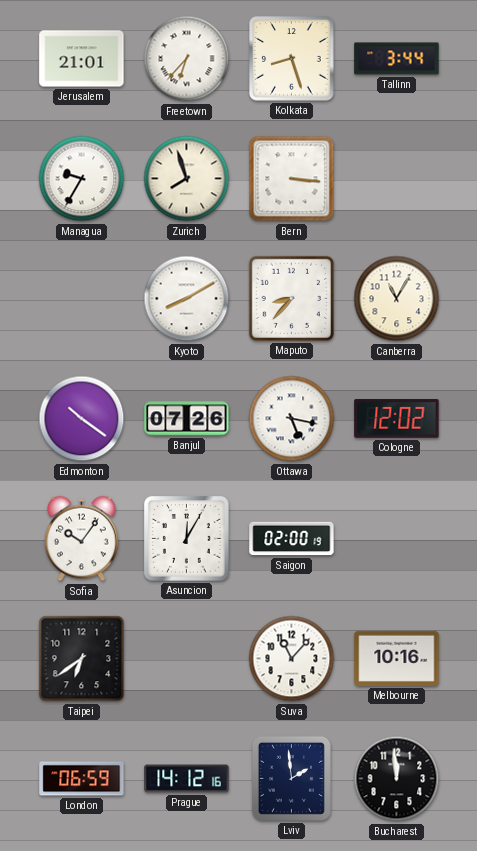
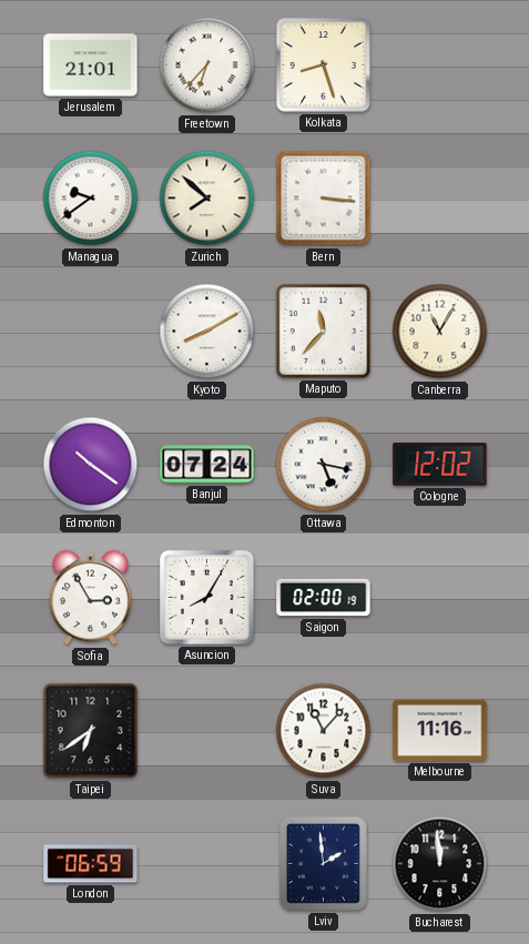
Tallinn: 3:44 -> none
Managua: 9:35 -> 9:39
Zurich: 7:57 -> 7:52
Maputo: 8:37 -> 11:37
Banjul: 07:26 -> 07:24
Sofia: 10:06 -> 2:55
Asuncion: 12:05 -> 8:05
Melbourne: 10:16 -> 11:16
Prague: 14:12 -> none
